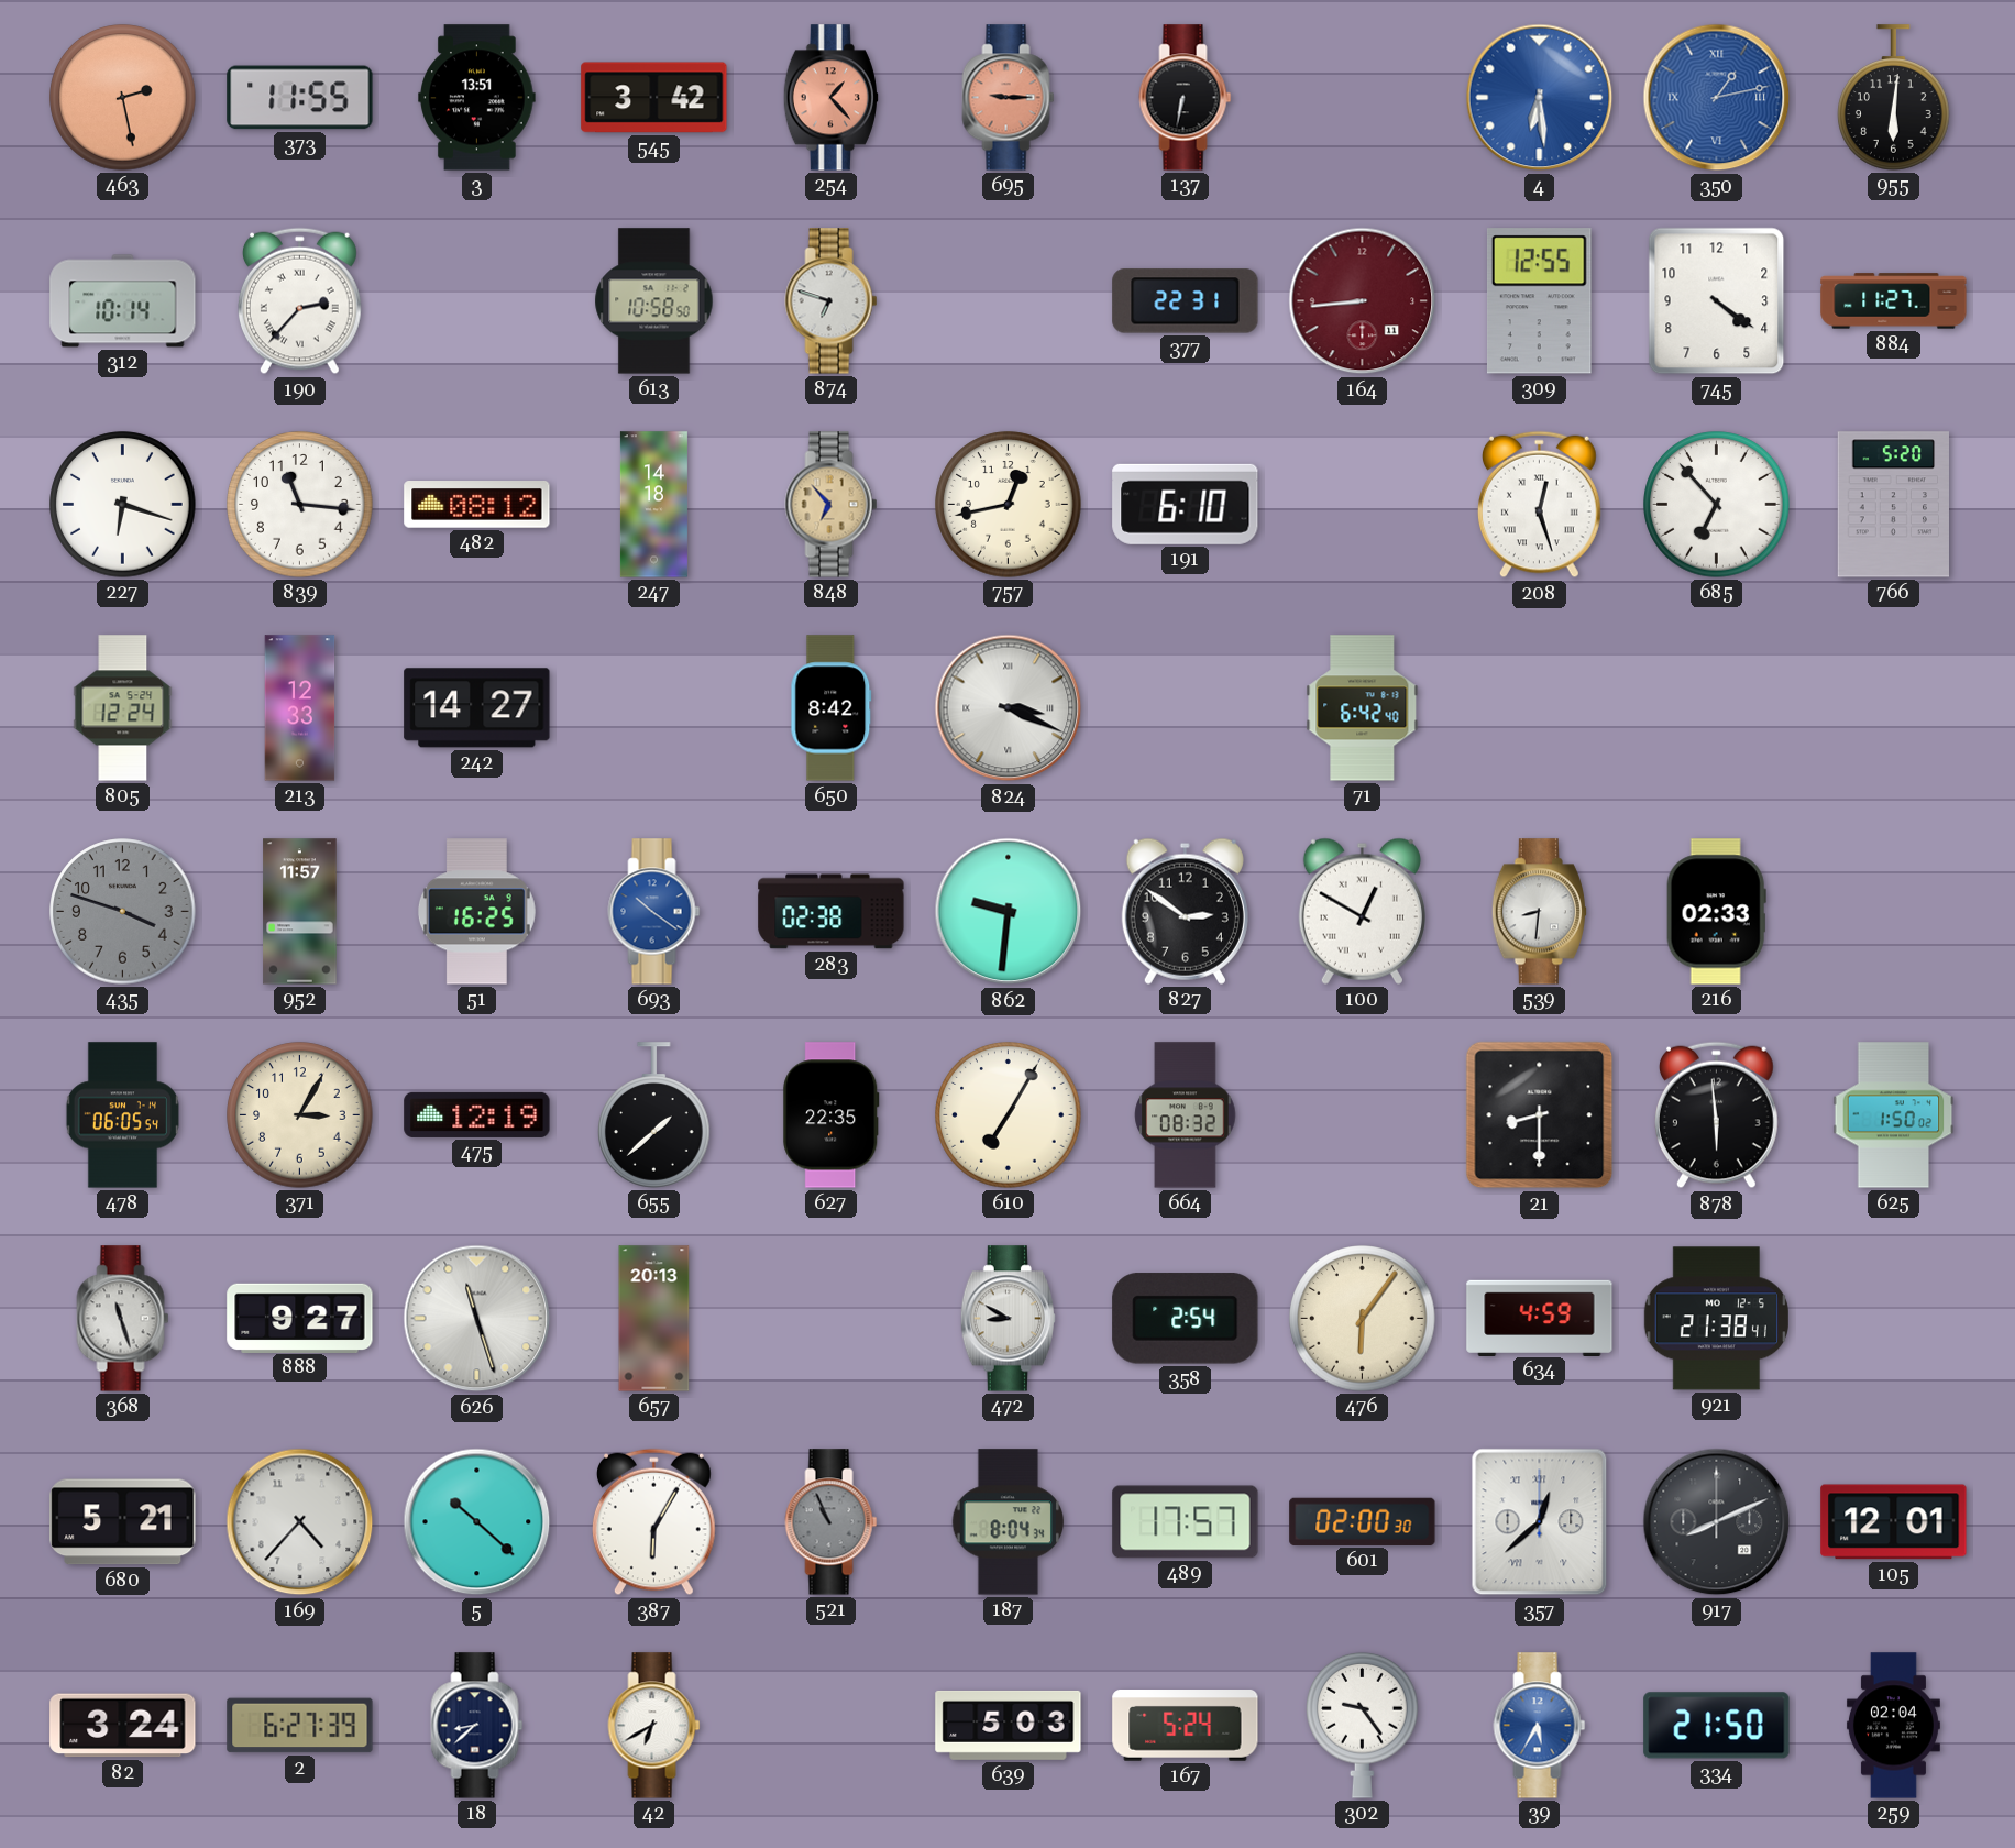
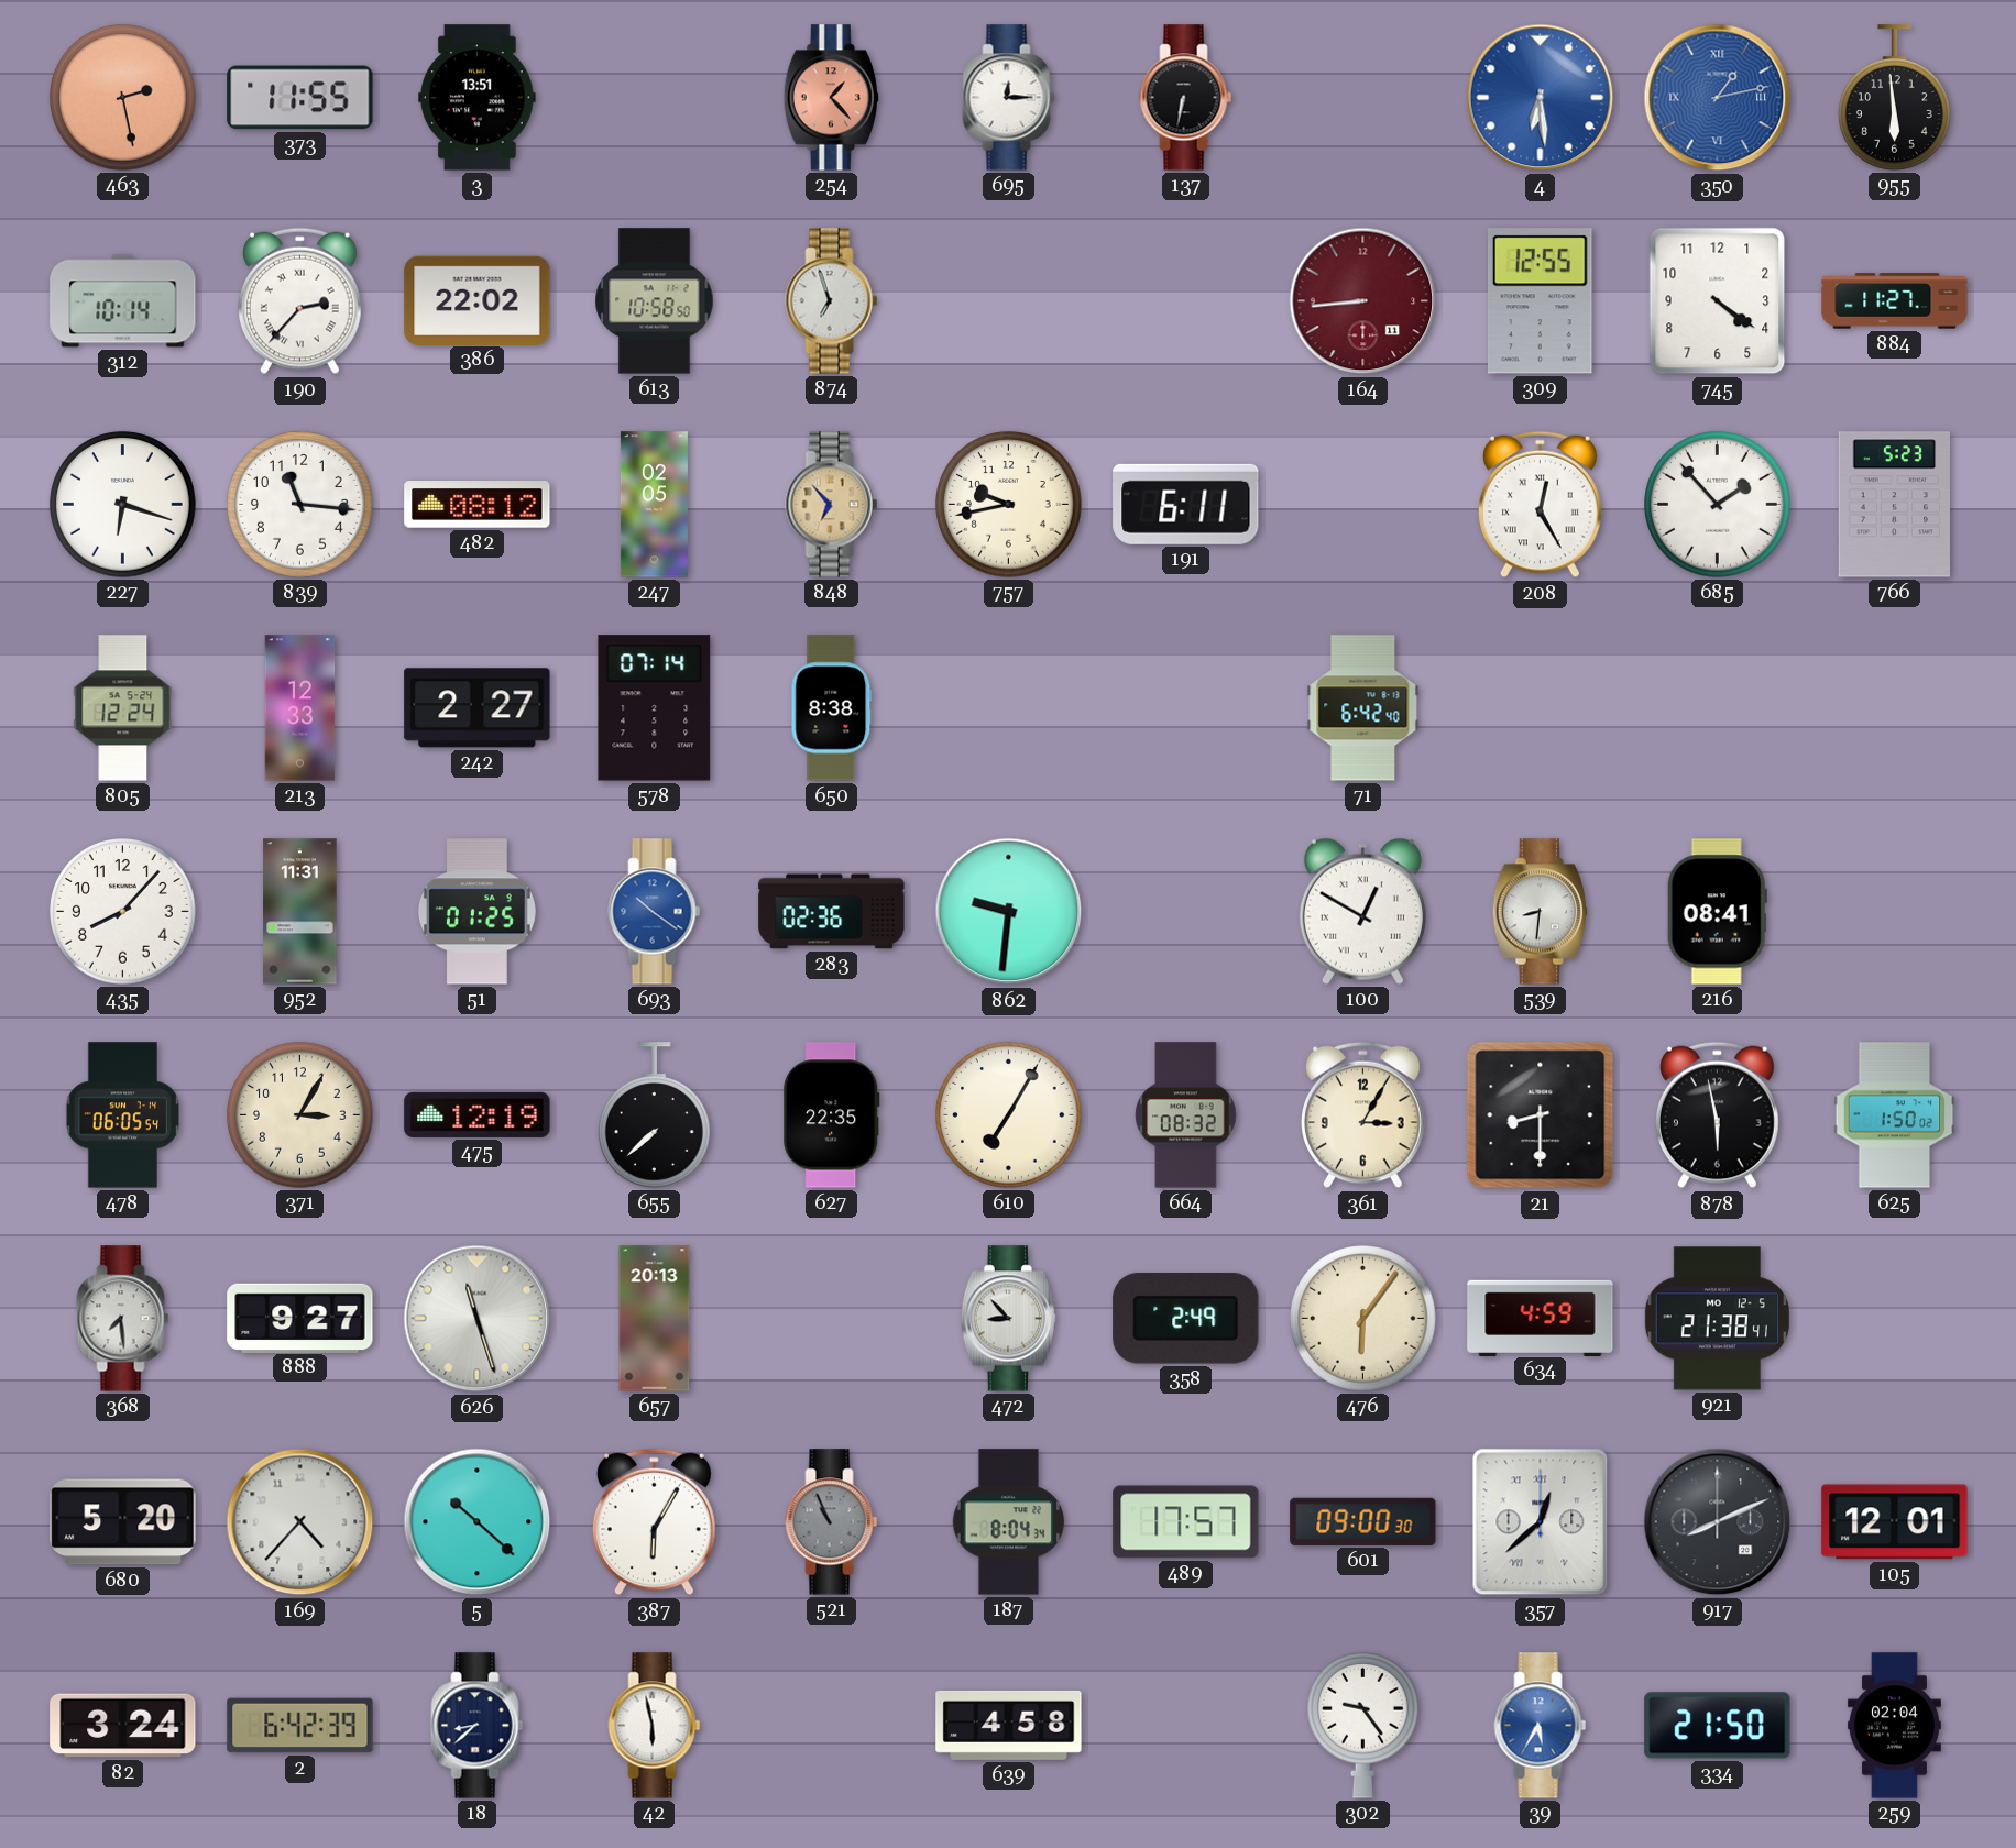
545: 3:42 -> none
695: 9:15 -> 12:15
695 dial: salmon -> white
955: 6:01 -> 5:59
386: none -> 22:02
874: 6:48 -> 6:57
377: 22:31 -> none
247: 14:18 -> 02:05
757: 12:43 -> 9:43
191: 6:10 -> 6:11
208: 12:27 -> 12:25
685: 6:53 -> 1:53
766: 5:20 -> 5:23
242: 14:27 -> 2:27
578: none -> 07:14
650: 8:42 -> 8:38
824: 3:19 -> none
435: 3:48 -> 8:07
435 dial: grey -> white
952: 11:57 -> 11:31
51: 16:25 -> 01:25
283: 02:38 -> 02:36
827: 2:51 -> none
216: 02:33 -> 08:41
655: 1:38 -> 7:38
361: none -> 3:05
878: 5:59 -> 5:58
368: 11:27 -> 7:29
472: 8:50 -> 8:53
358: 2:54 -> 2:49
680: 5:21 -> 5:20
601: 02:00 -> 09:00
2: 6:27 -> 6:42
42: 6:40 -> 5:58
639: 5:03 -> 4:58
167: 5:24 -> none
